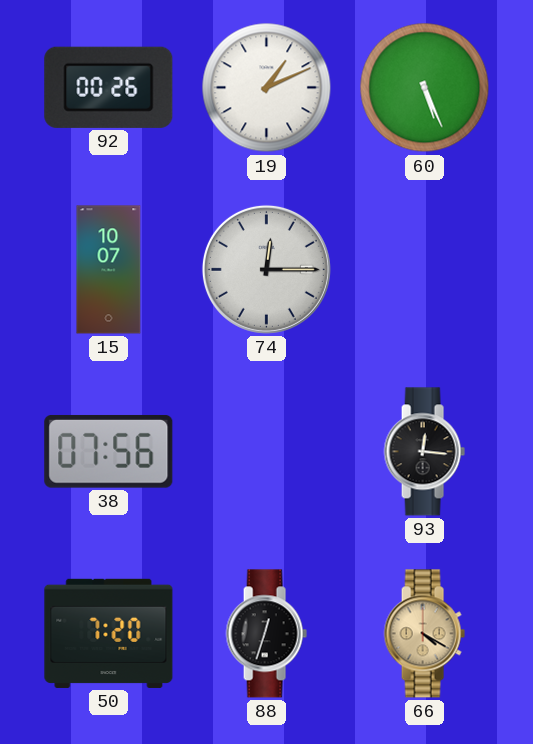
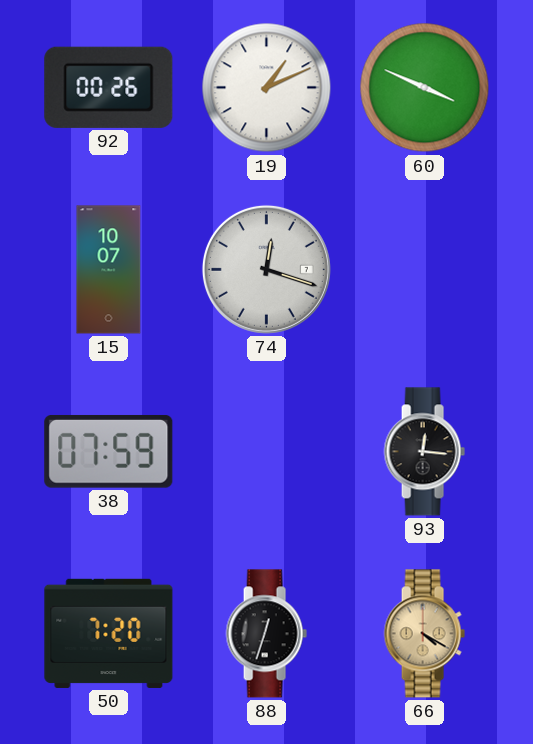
60: 5:26 -> 3:49
74: 12:15 -> 12:18
38: 07:56 -> 07:59
